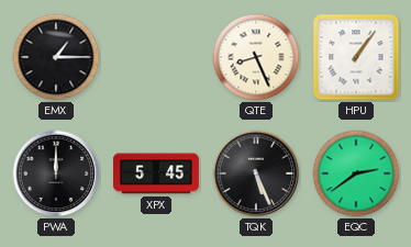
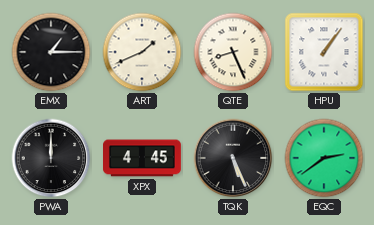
ART: none -> 1:41
XPX: 5:45 -> 4:45
